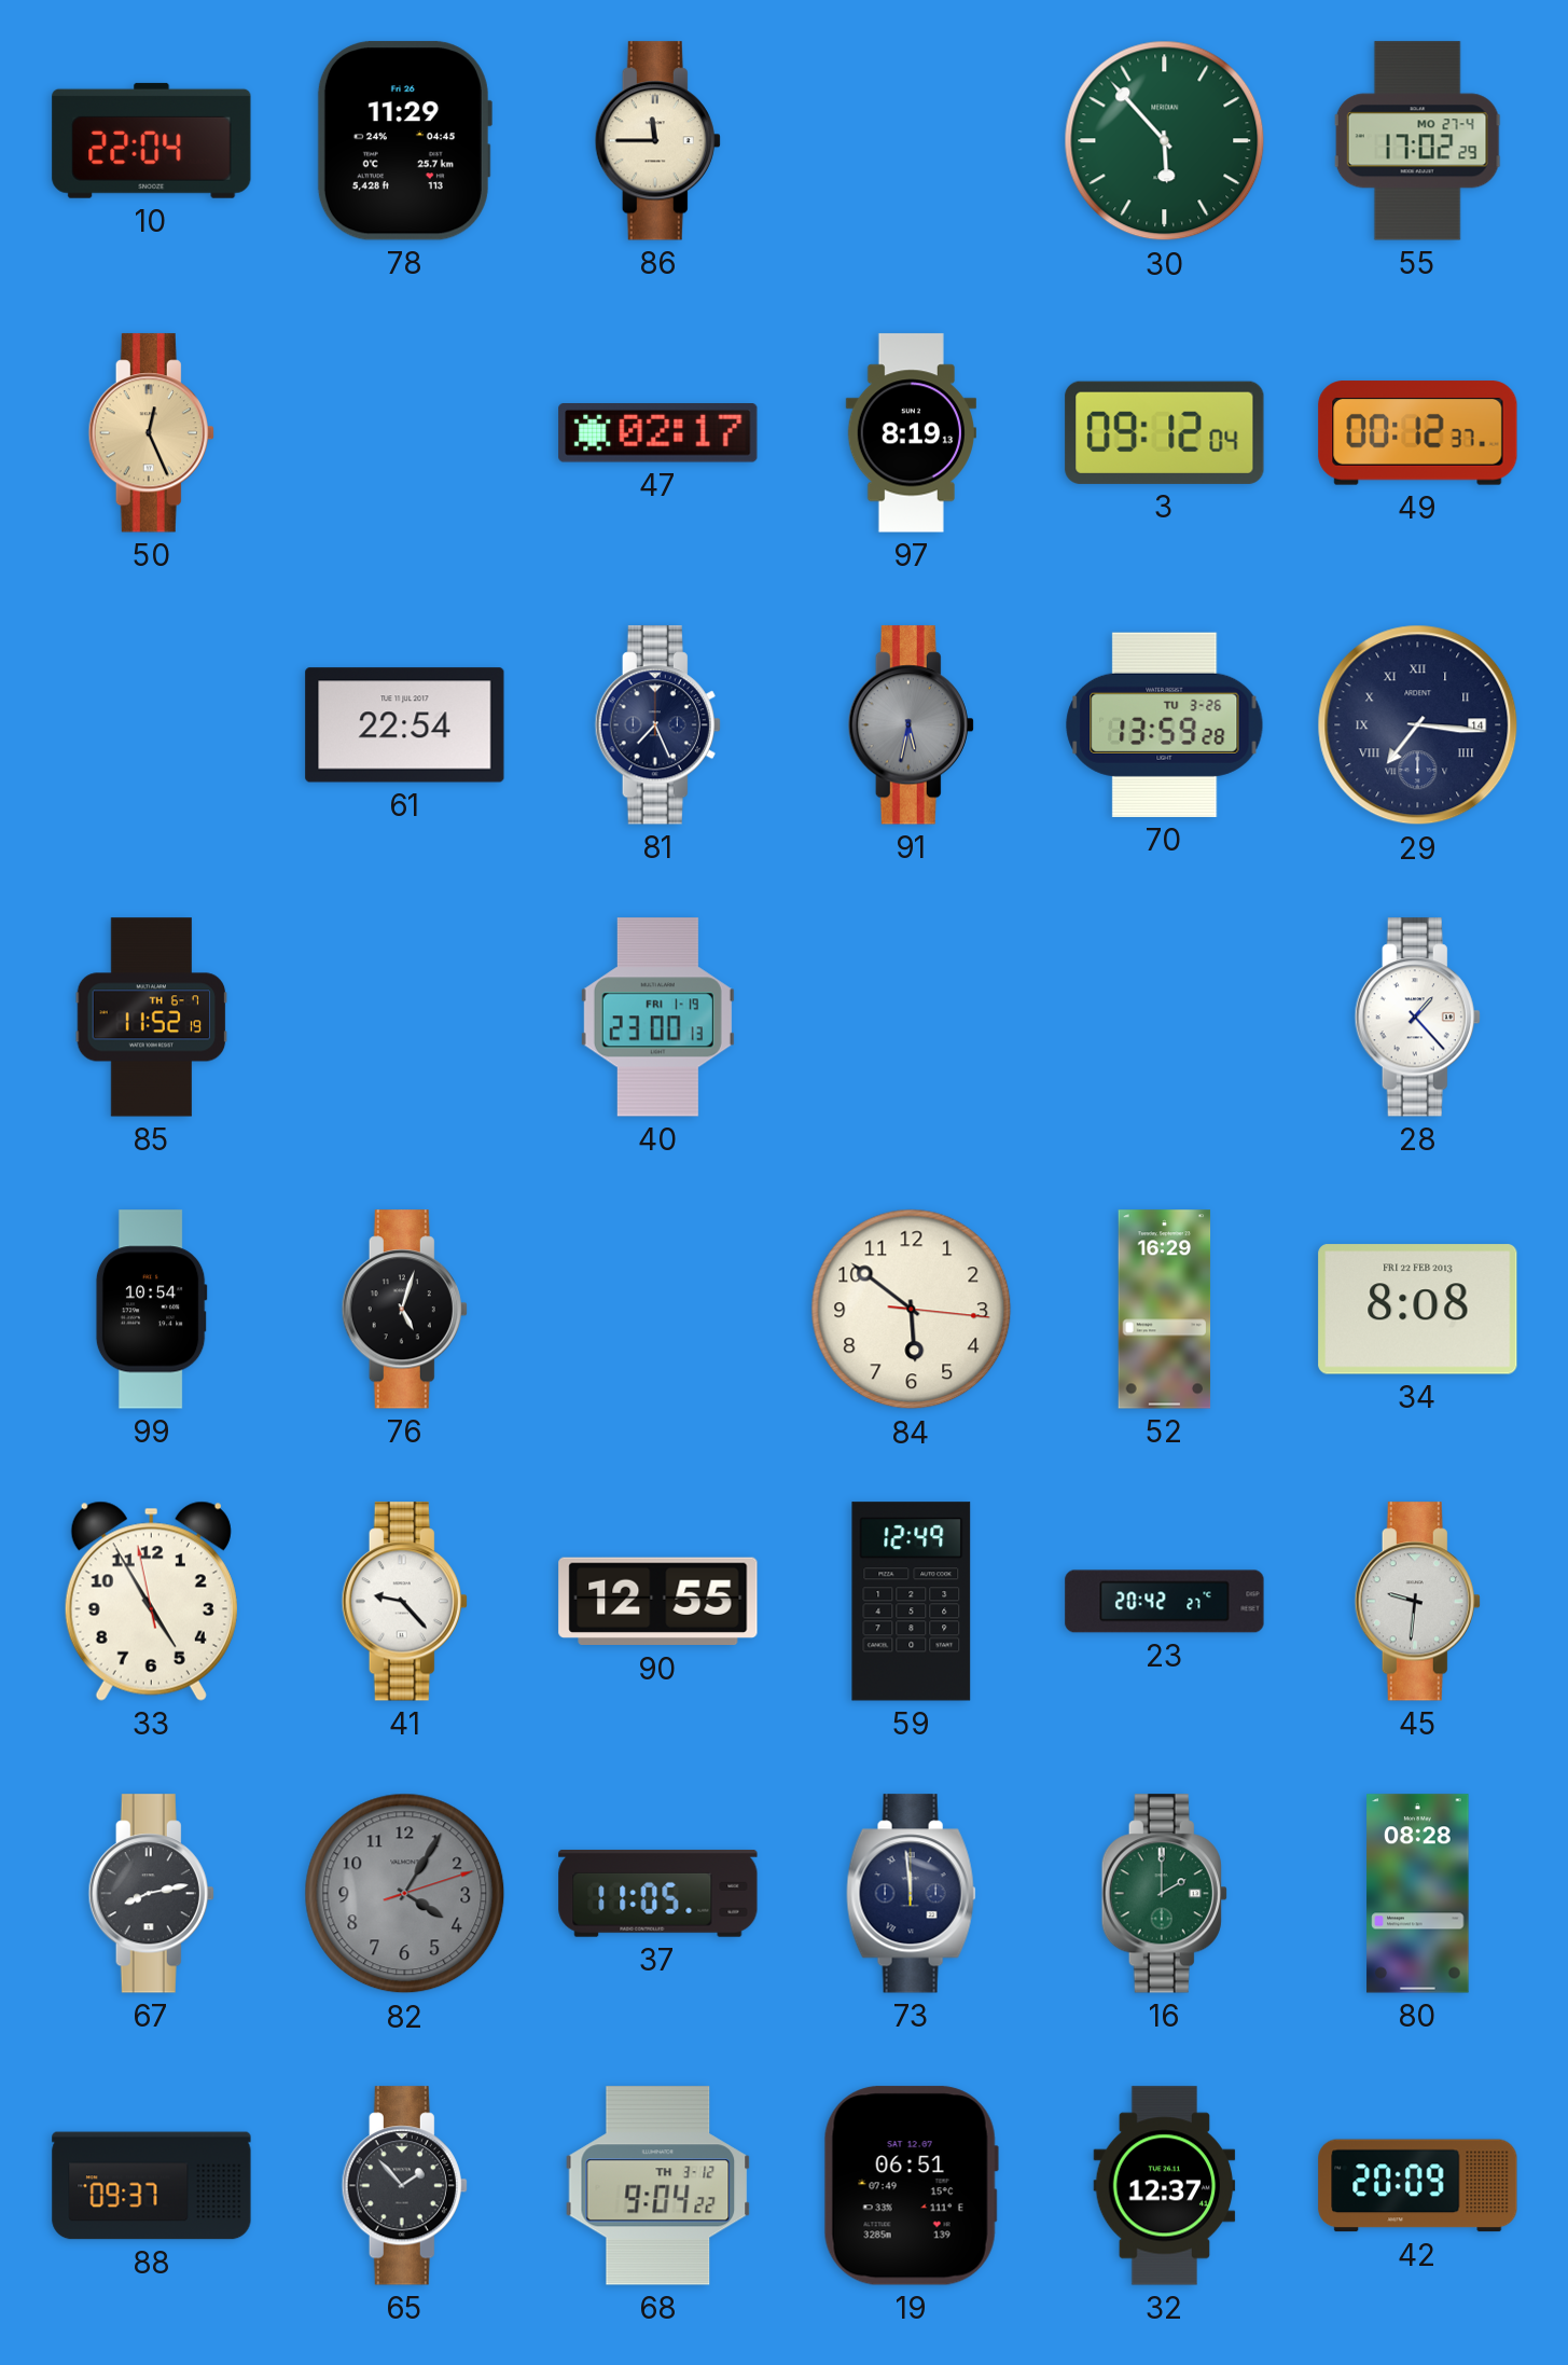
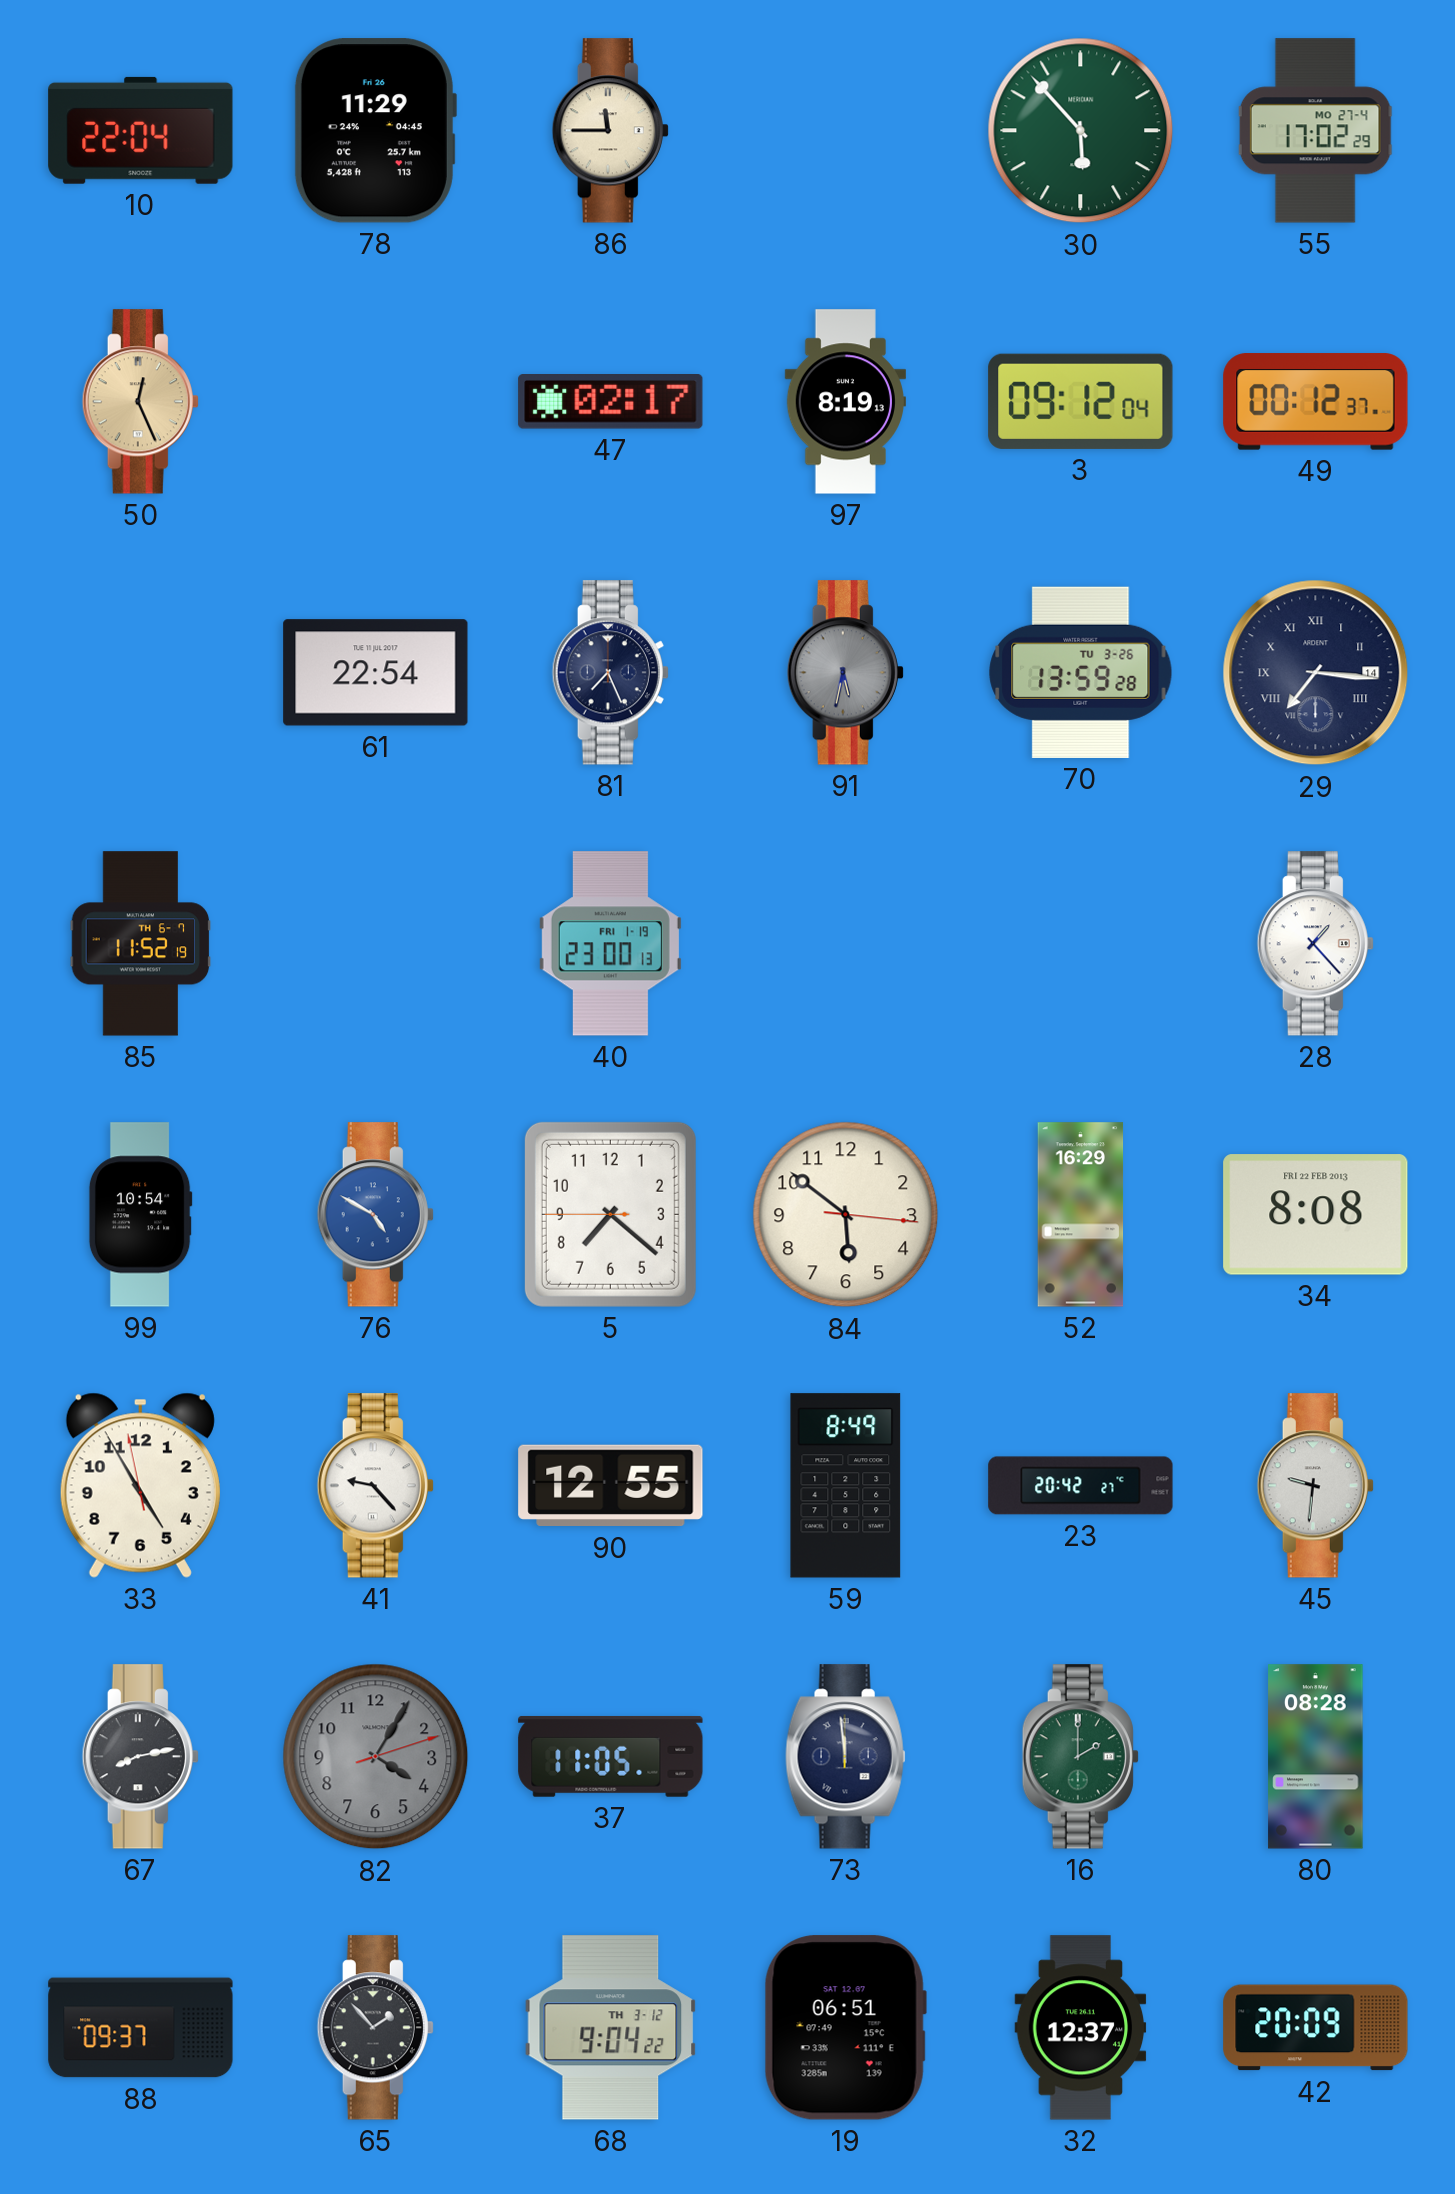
76: 5:03 -> 4:50
76 dial: black -> blue
5: none -> 7:21
59: 12:49 -> 8:49
